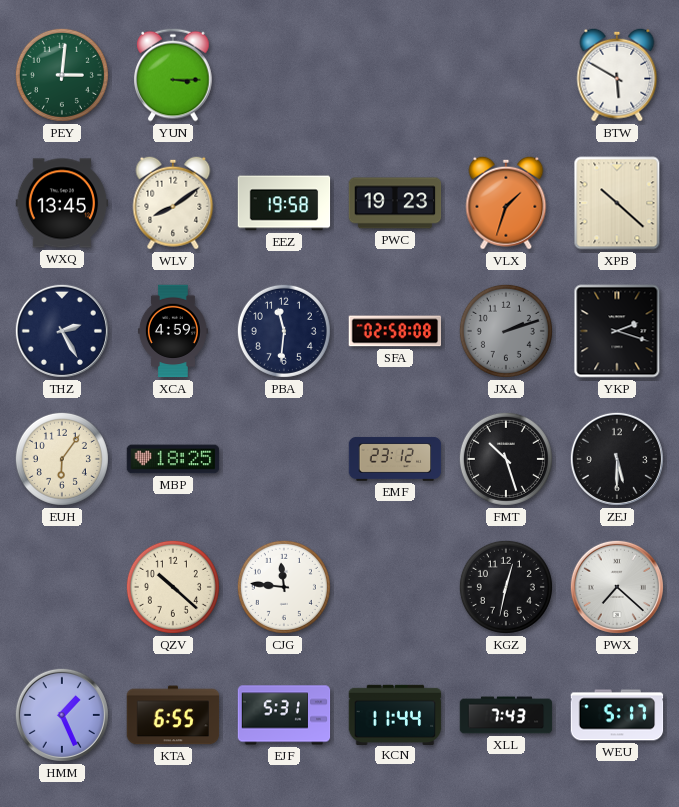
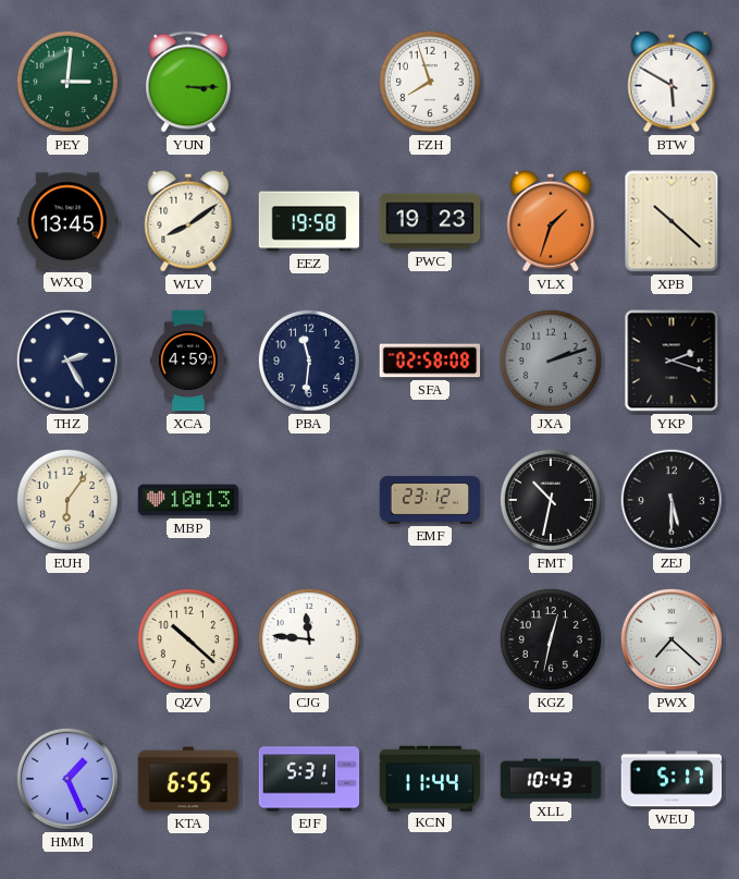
FZH: none -> 7:57
MBP: 18:25 -> 10:13
FMT: 10:27 -> 10:32
XLL: 7:43 -> 10:43
